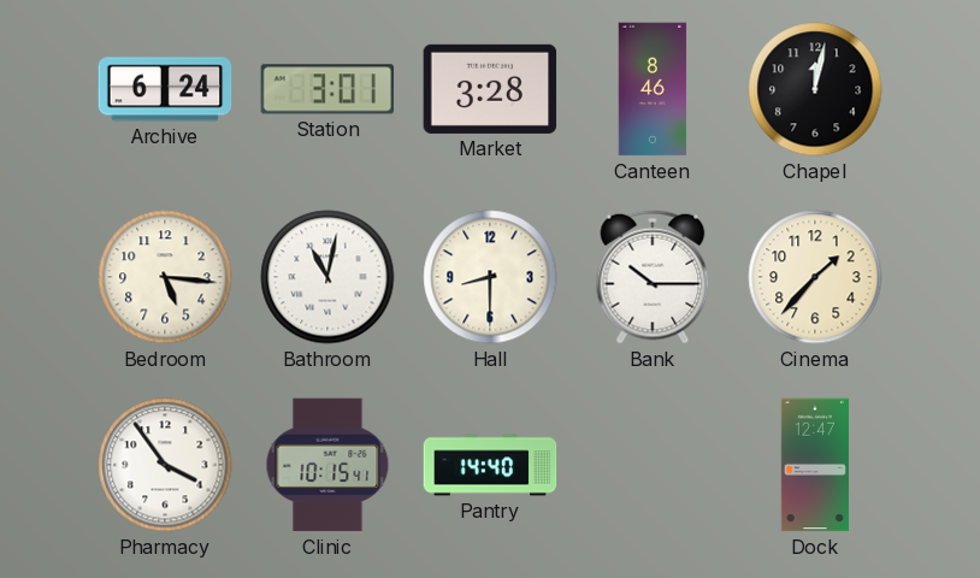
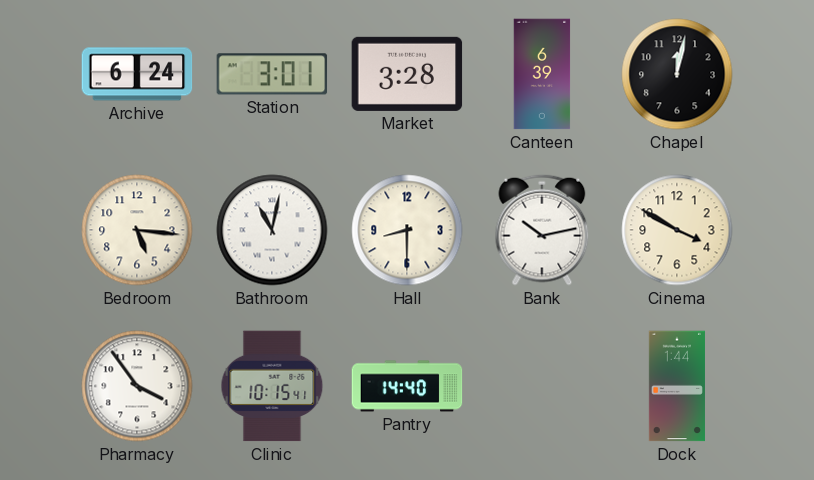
Canteen: 8:46 -> 6:39
Bank: 10:15 -> 10:13
Cinema: 1:37 -> 3:50
Dock: 12:47 -> 1:44
